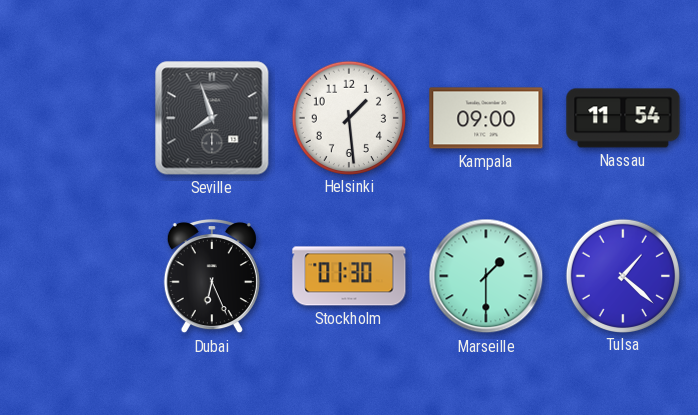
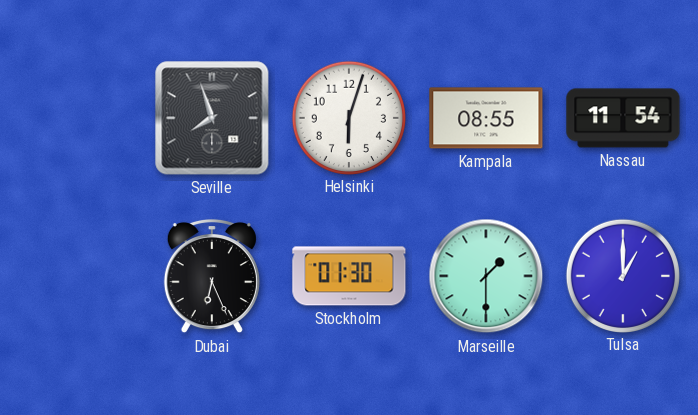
Helsinki: 1:29 -> 6:03
Kampala: 09:00 -> 08:55
Tulsa: 1:22 -> 1:00
